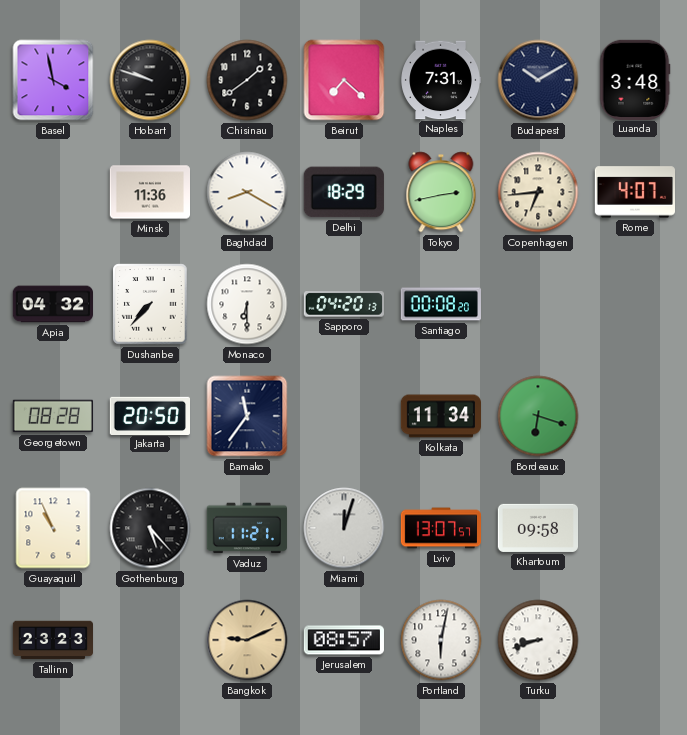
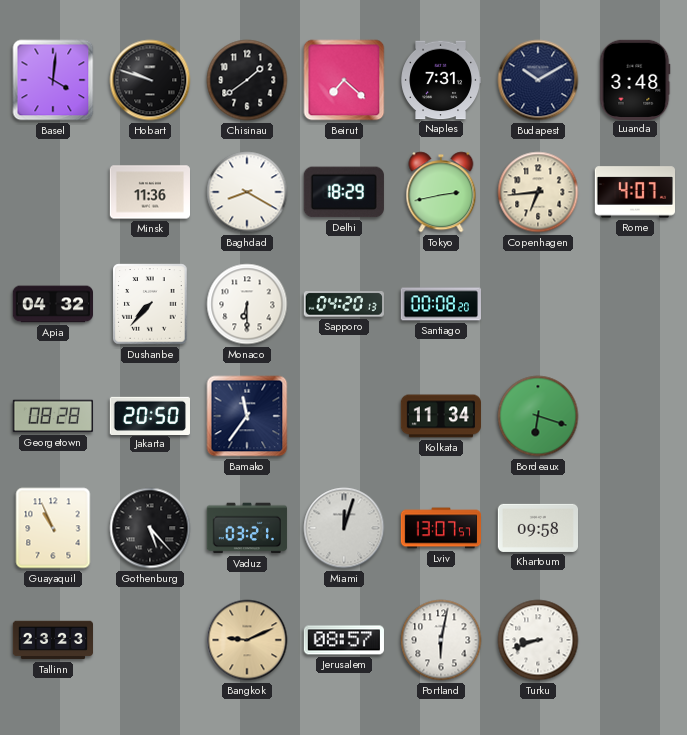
Basel: 3:58 -> 4:01
Vaduz: 11:21 -> 03:21
